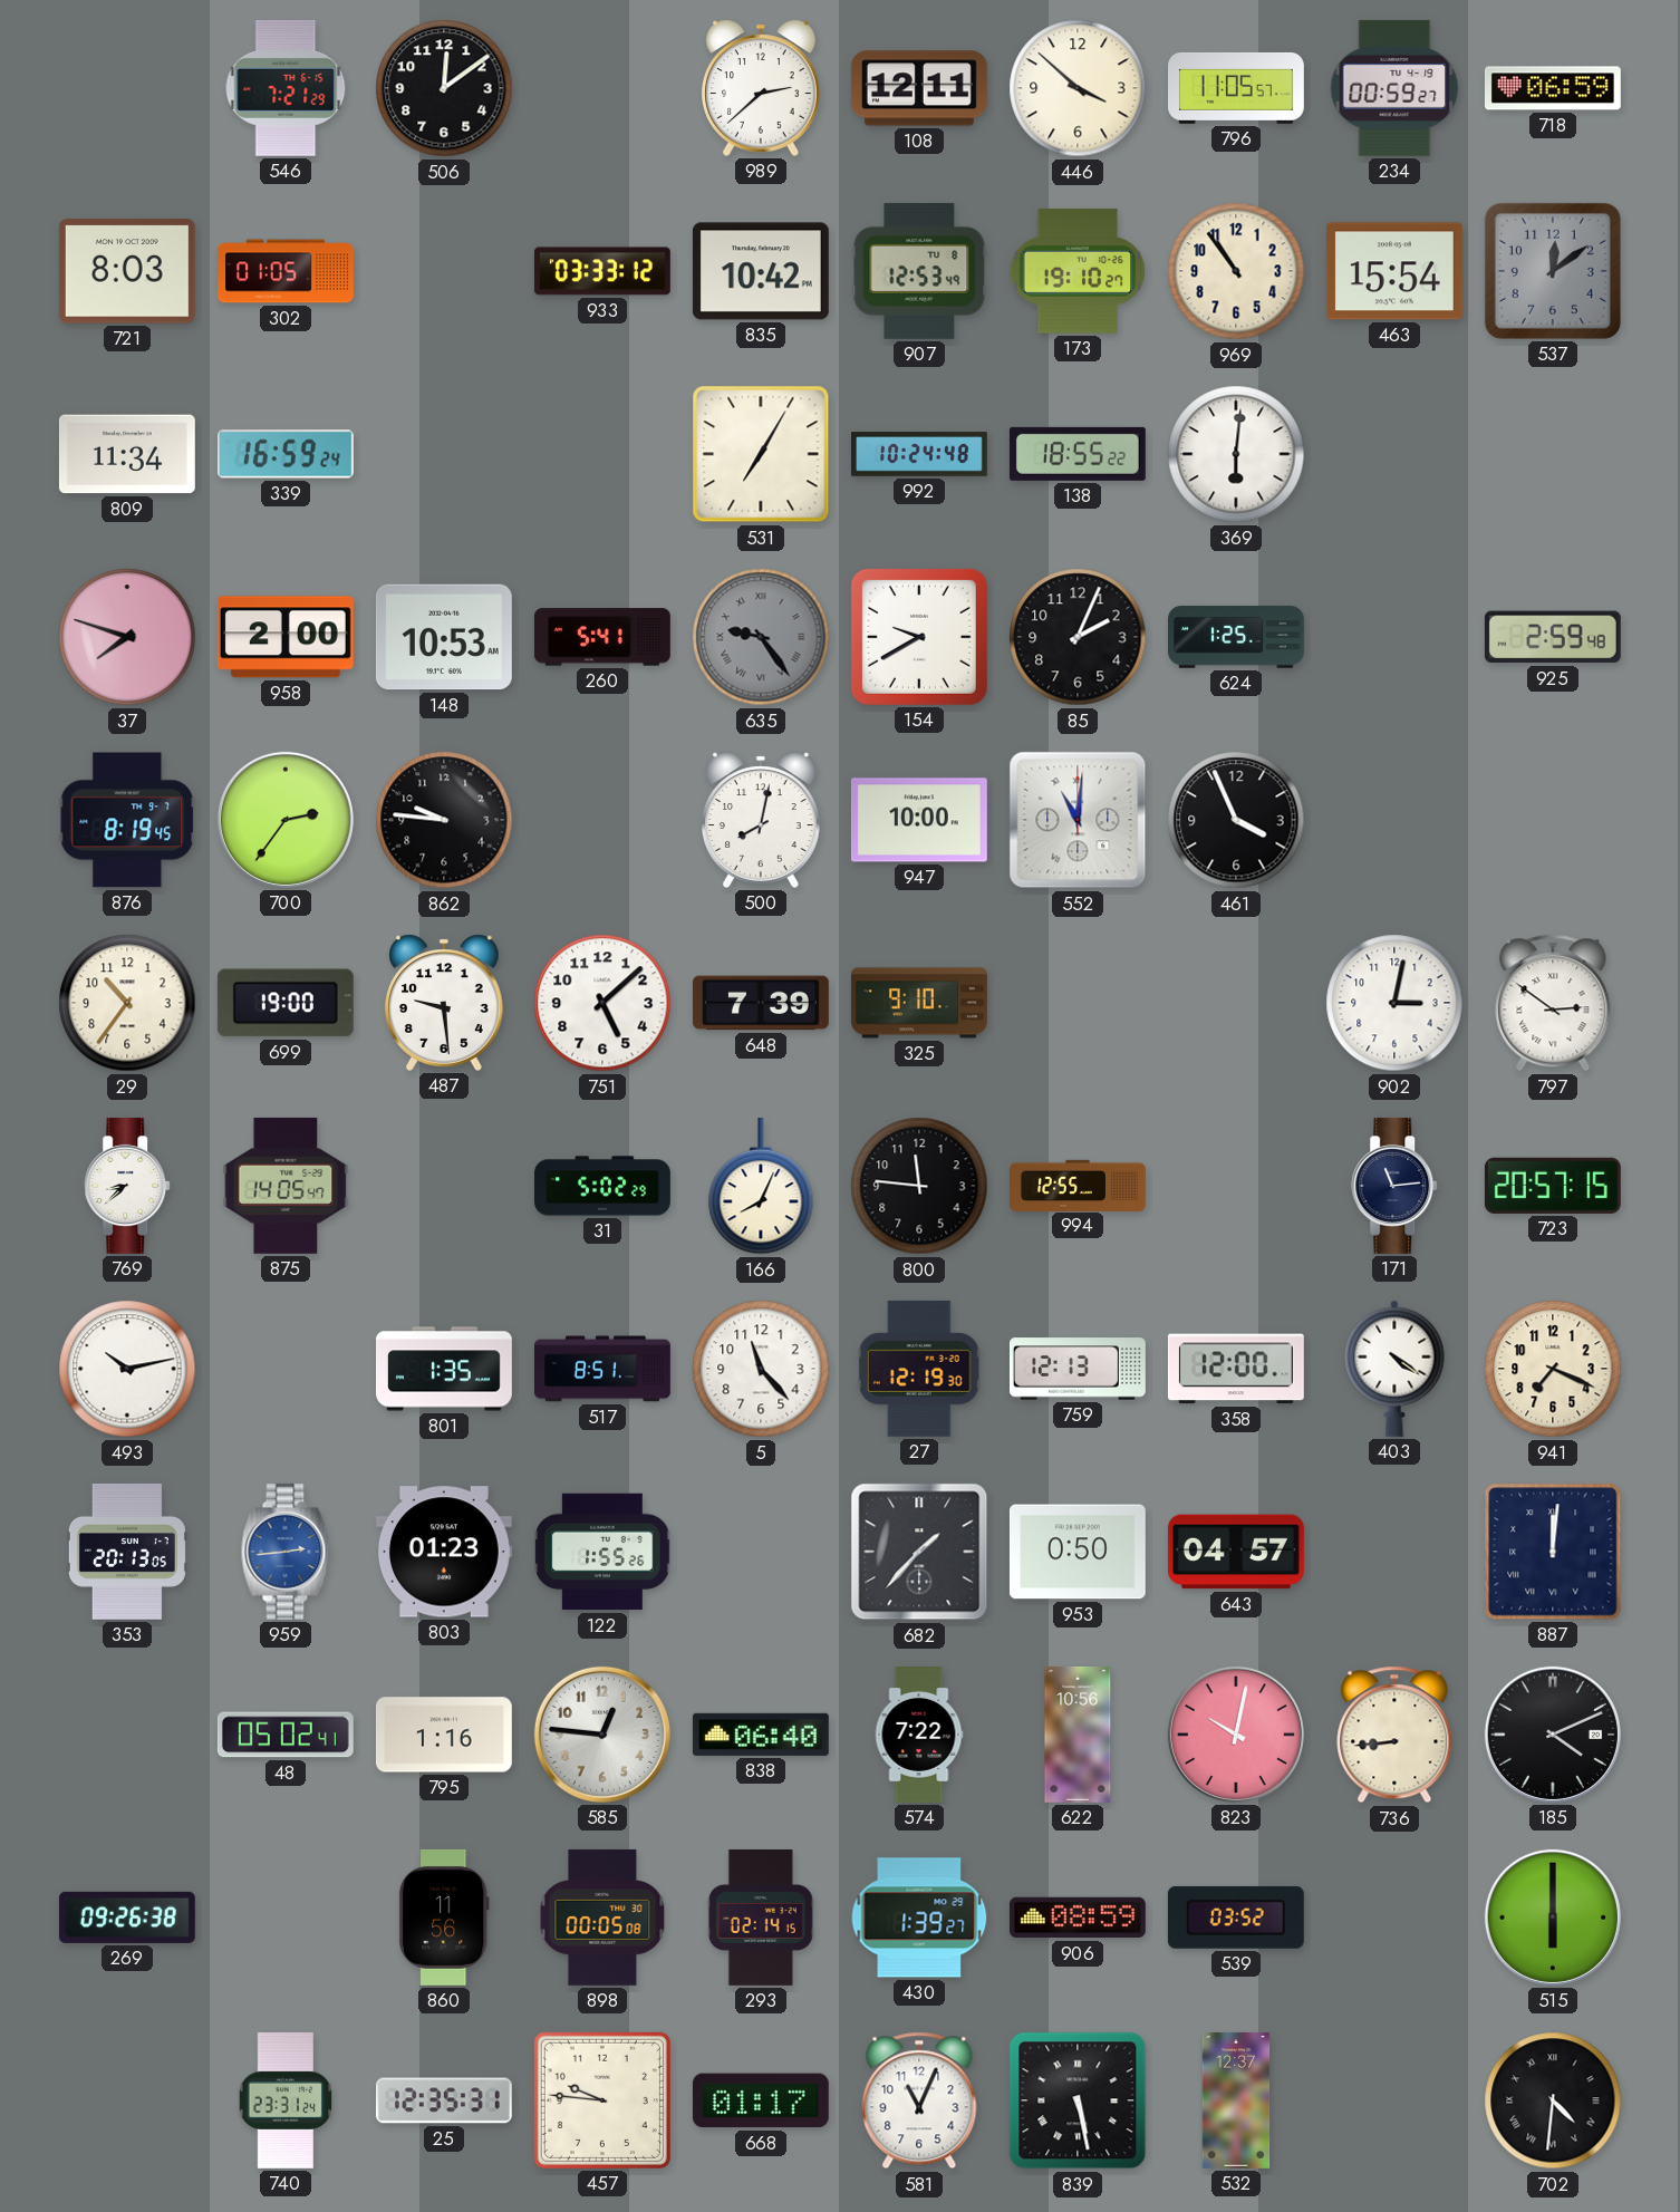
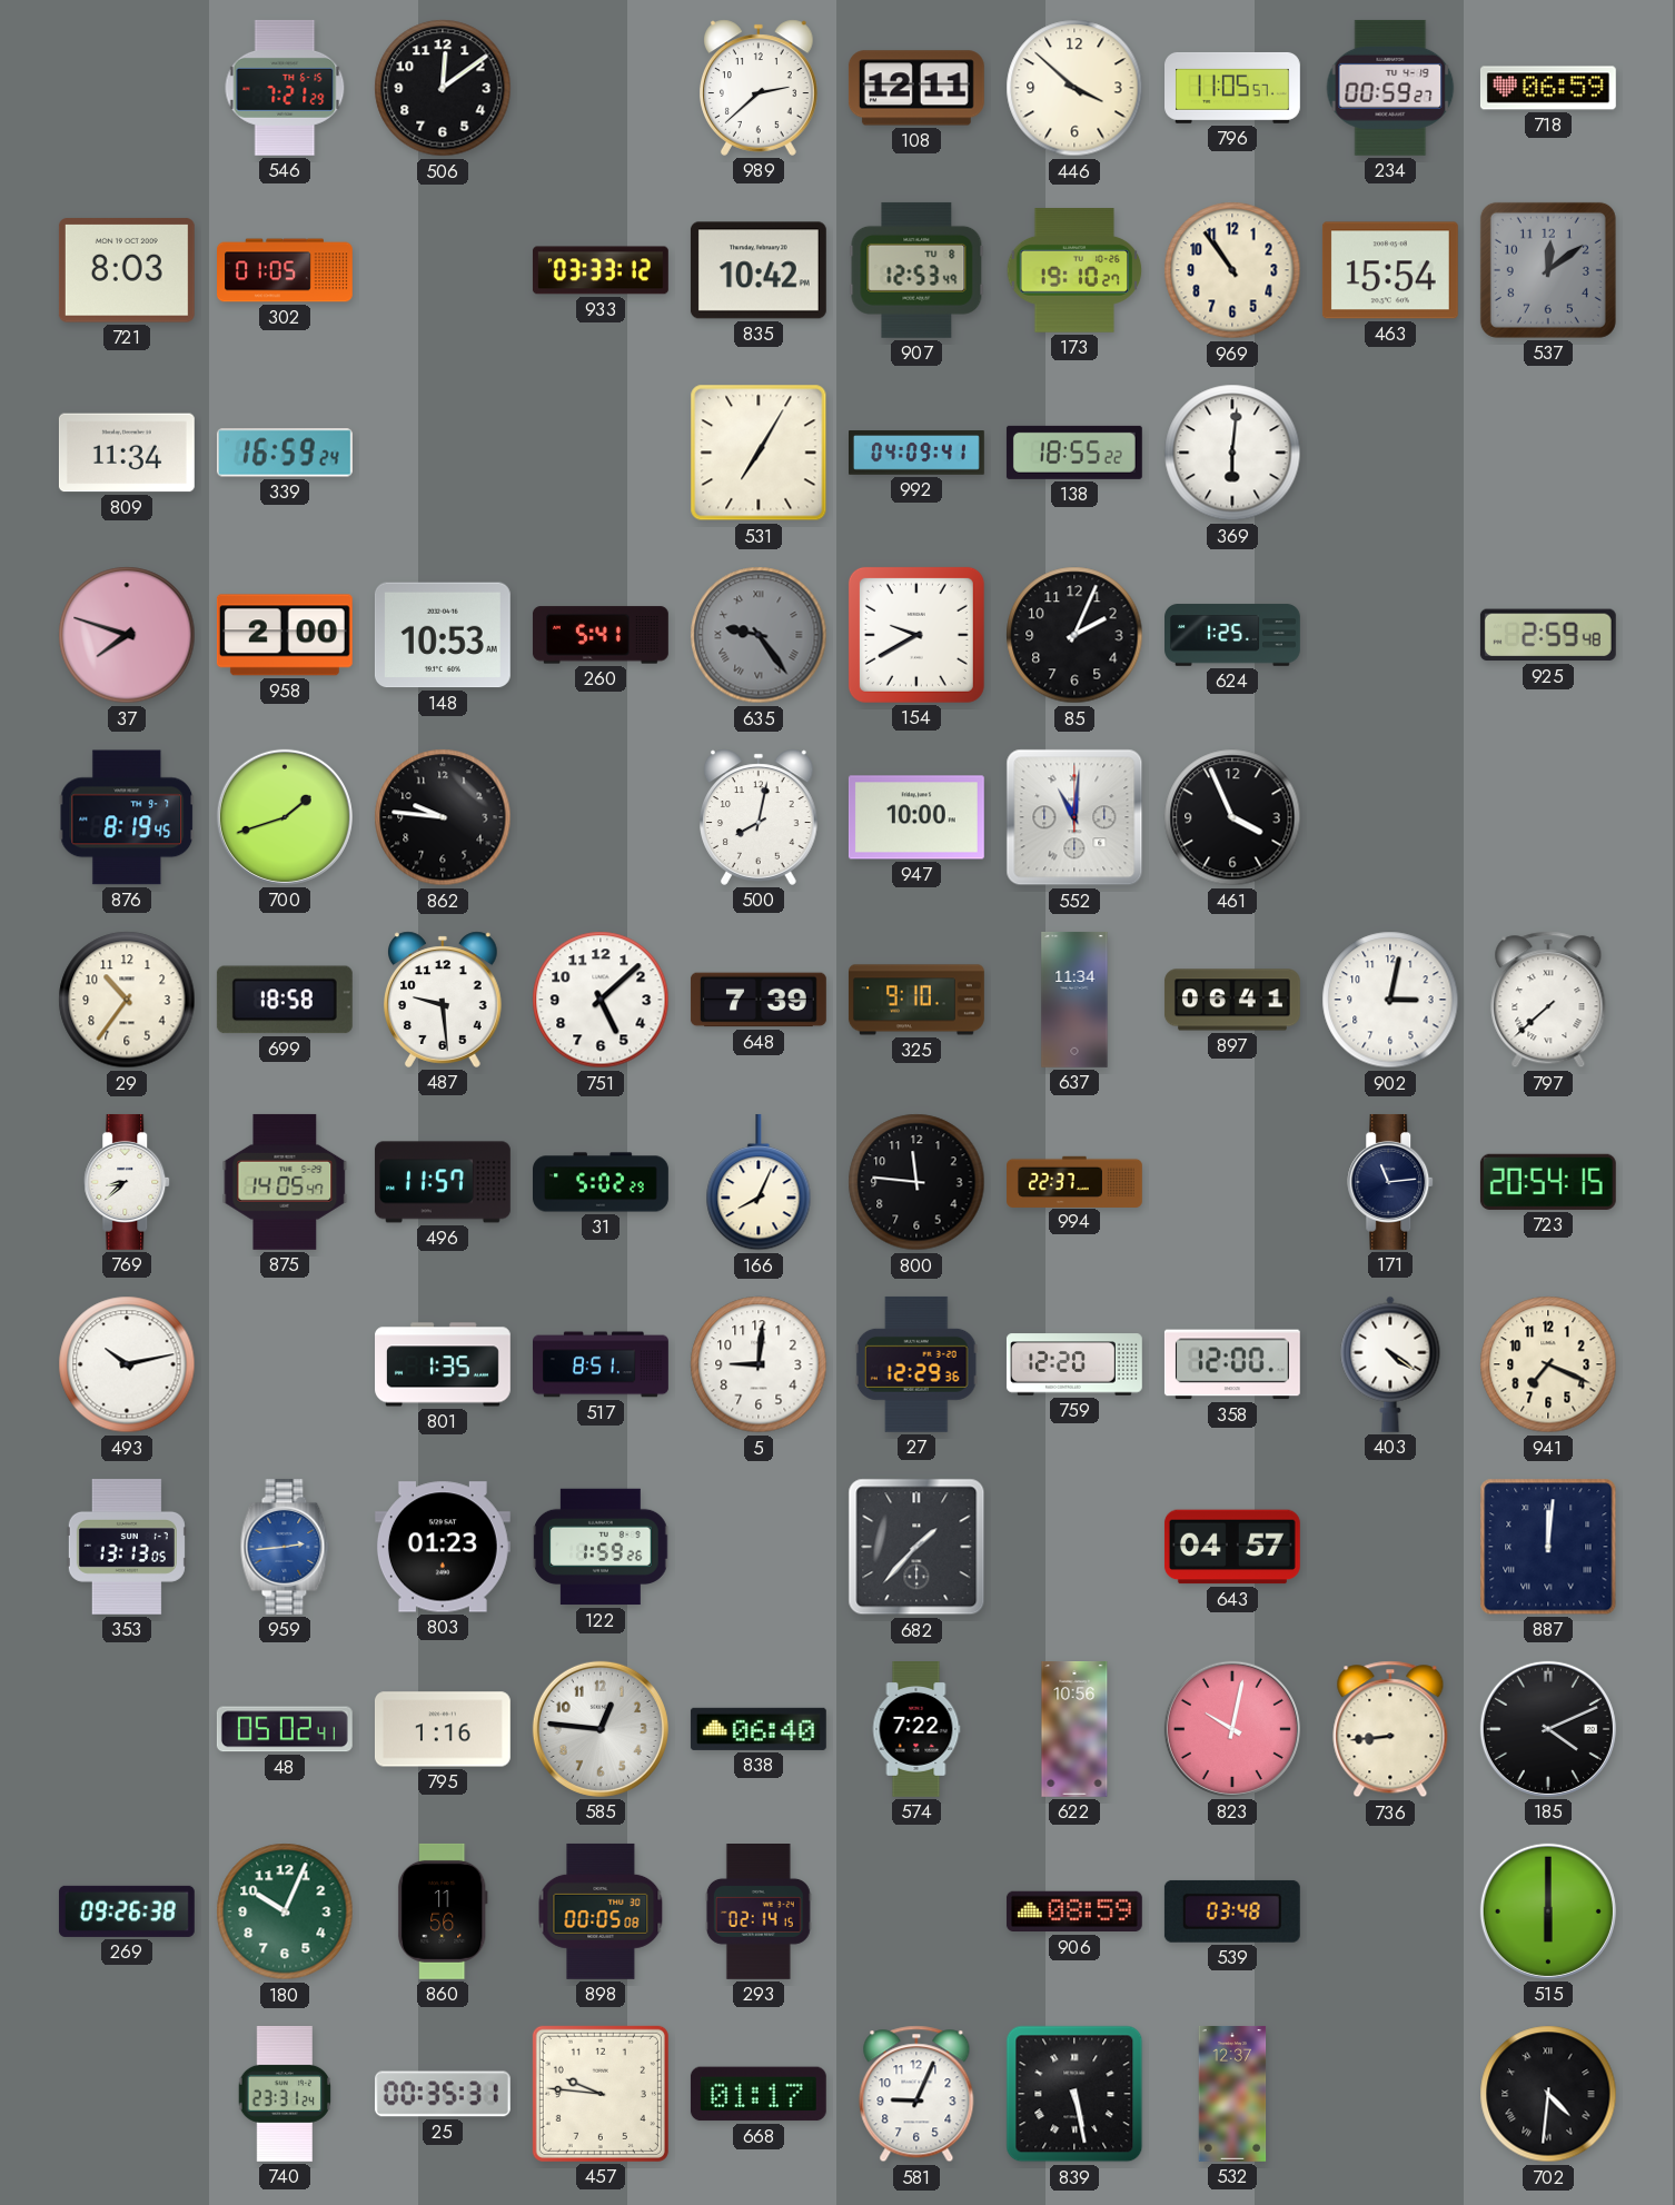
992: 10:24 -> 04:09
700: 2:36 -> 1:42
699: 19:00 -> 18:58
637: none -> 11:34
897: none -> 06:41
797: 2:51 -> 7:38
496: none -> 11:57
994: 12:55 -> 22:37
723: 20:57 -> 20:54
5: 11:23 -> 9:01
27: 12:19 -> 12:29
759: 12:13 -> 12:20
353: 20:13 -> 13:13
122: 1:55 -> 1:59
953: 0:50 -> none
180: none -> 10:04
430: 1:39 -> none
539: 03:52 -> 03:48
25: 12:35 -> 00:35
581: 11:04 -> 9:04
